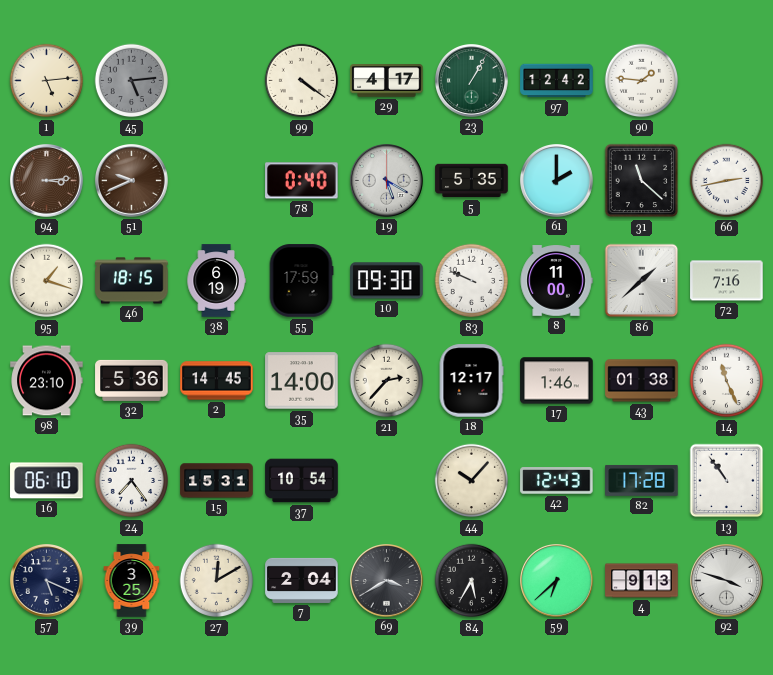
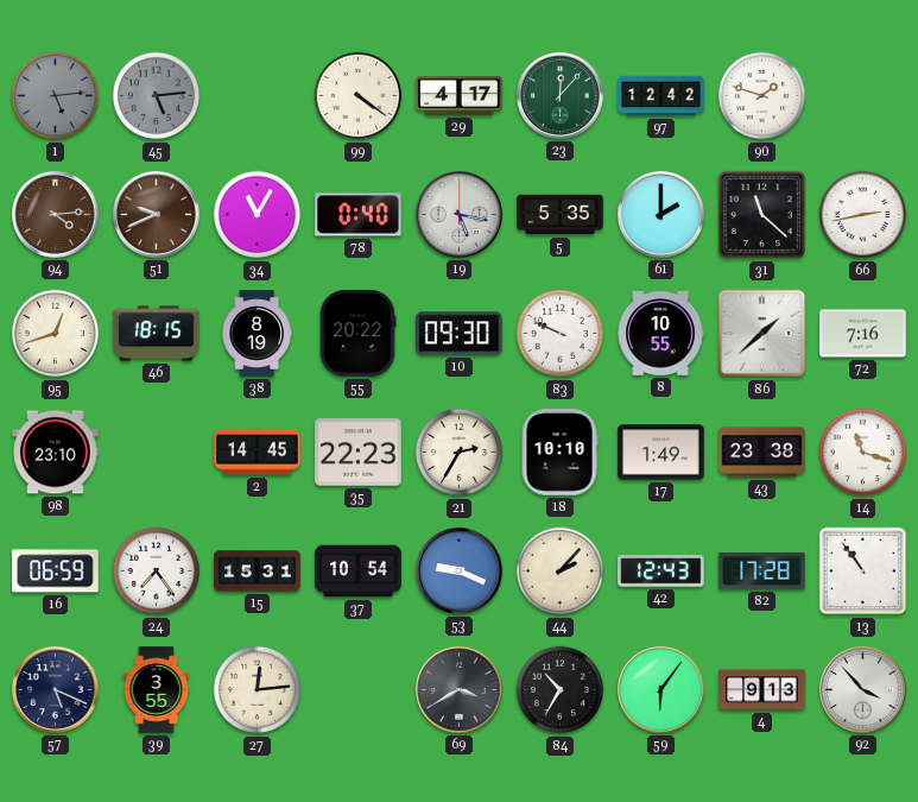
1 dial: cream -> grey
23: 1:05 -> 12:07
90: 1:46 -> 1:48
94: 3:14 -> 4:14
34: none -> 11:05
19: 5:20 -> 5:17
95: 1:18 -> 12:42
38: 6:19 -> 8:19
55: 17:59 -> 20:22
8: 11:00 -> 10:55
32: 5:36 -> none
35: 14:00 -> 22:23
21: 2:37 -> 2:35
18: 12:17 -> 10:10
17: 1:46 -> 1:49
43: 01:38 -> 23:38
14: 11:26 -> 11:18
16: 06:10 -> 06:59
53: none -> 9:19
44: 10:07 -> 2:07
39: 3:25 -> 3:55
27: 12:10 -> 12:14
7: 2:04 -> none
84: 5:35 -> 10:35
59: 6:38 -> 6:06
92: 3:48 -> 3:53
